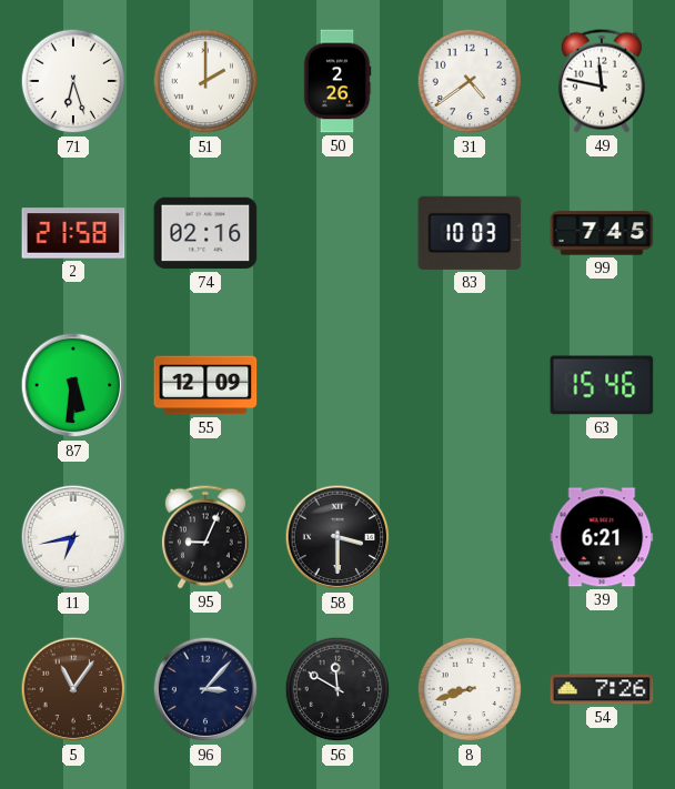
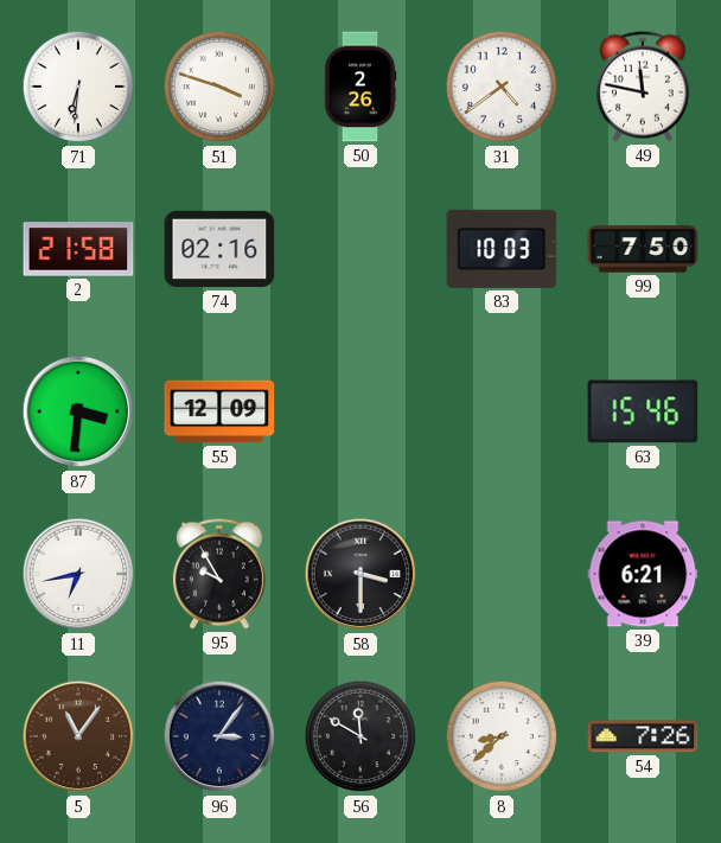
71: 6:27 -> 6:31
51: 2:00 -> 3:48
99: 7:45 -> 7:50
87: 5:31 -> 3:31
95: 9:04 -> 9:55
96: 3:07 -> 3:06
8: 8:42 -> 8:38
